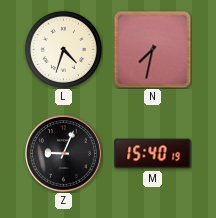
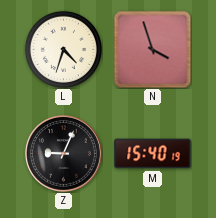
N: 7:32 -> 3:57
